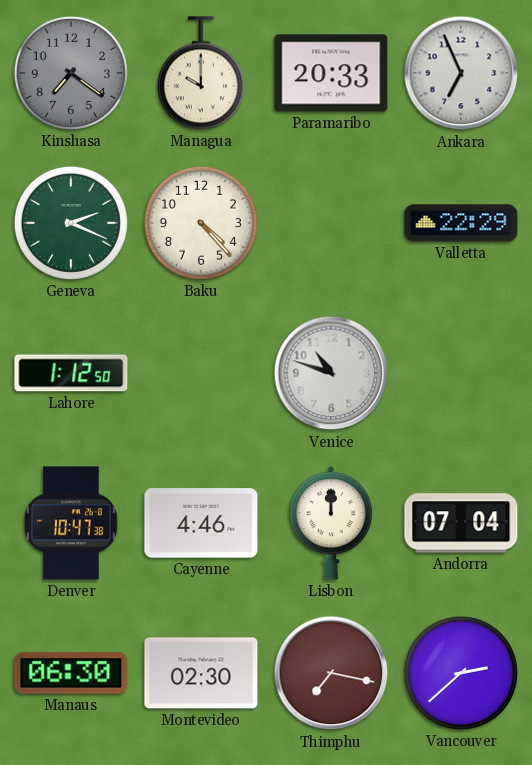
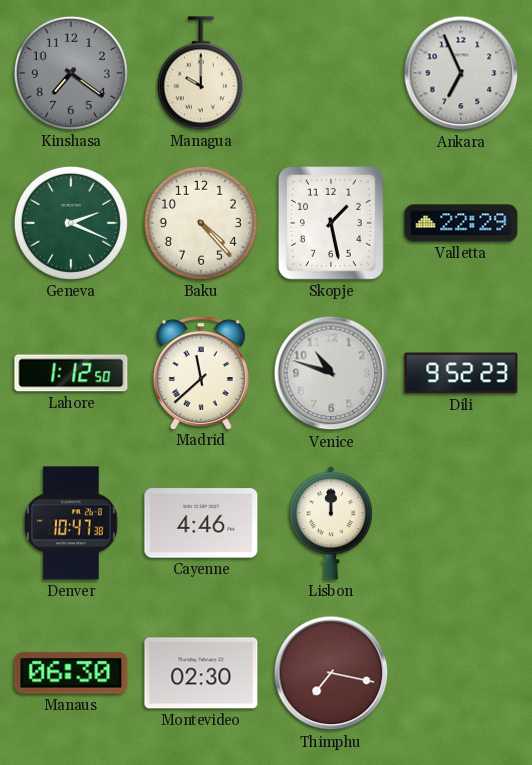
Paramaribo: 20:33 -> none
Skopje: none -> 1:28
Madrid: none -> 11:38
Dili: none -> 9:52
Andorra: 07:04 -> none
Vancouver: 2:38 -> none
